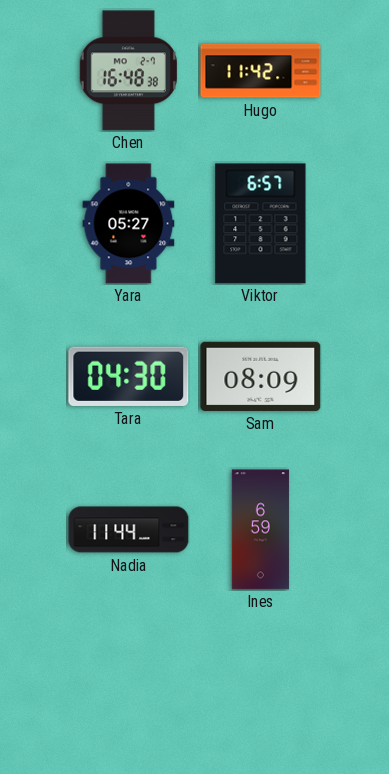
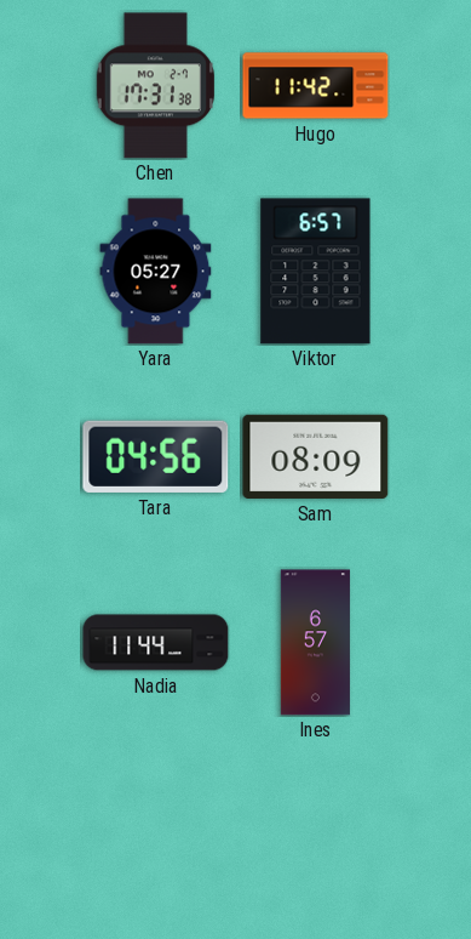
Chen: 16:48 -> 17:31
Tara: 04:30 -> 04:56
Ines: 6:59 -> 6:57
